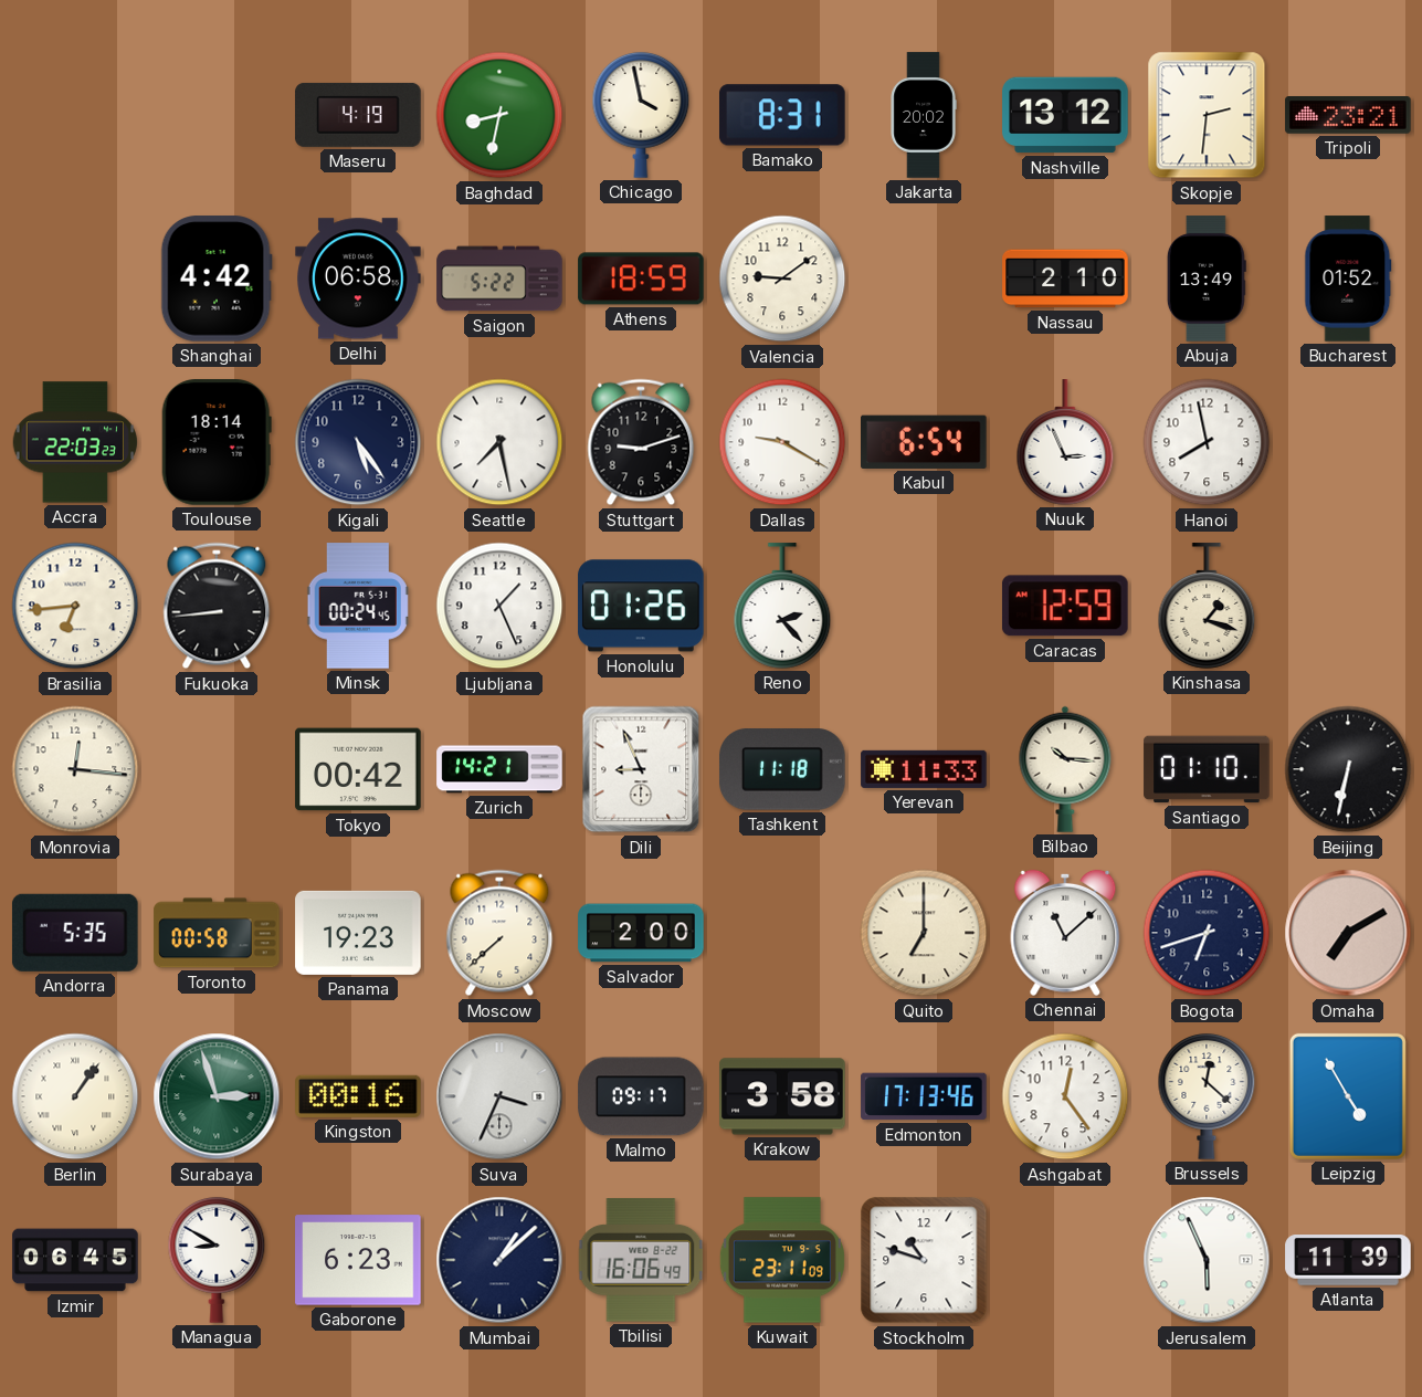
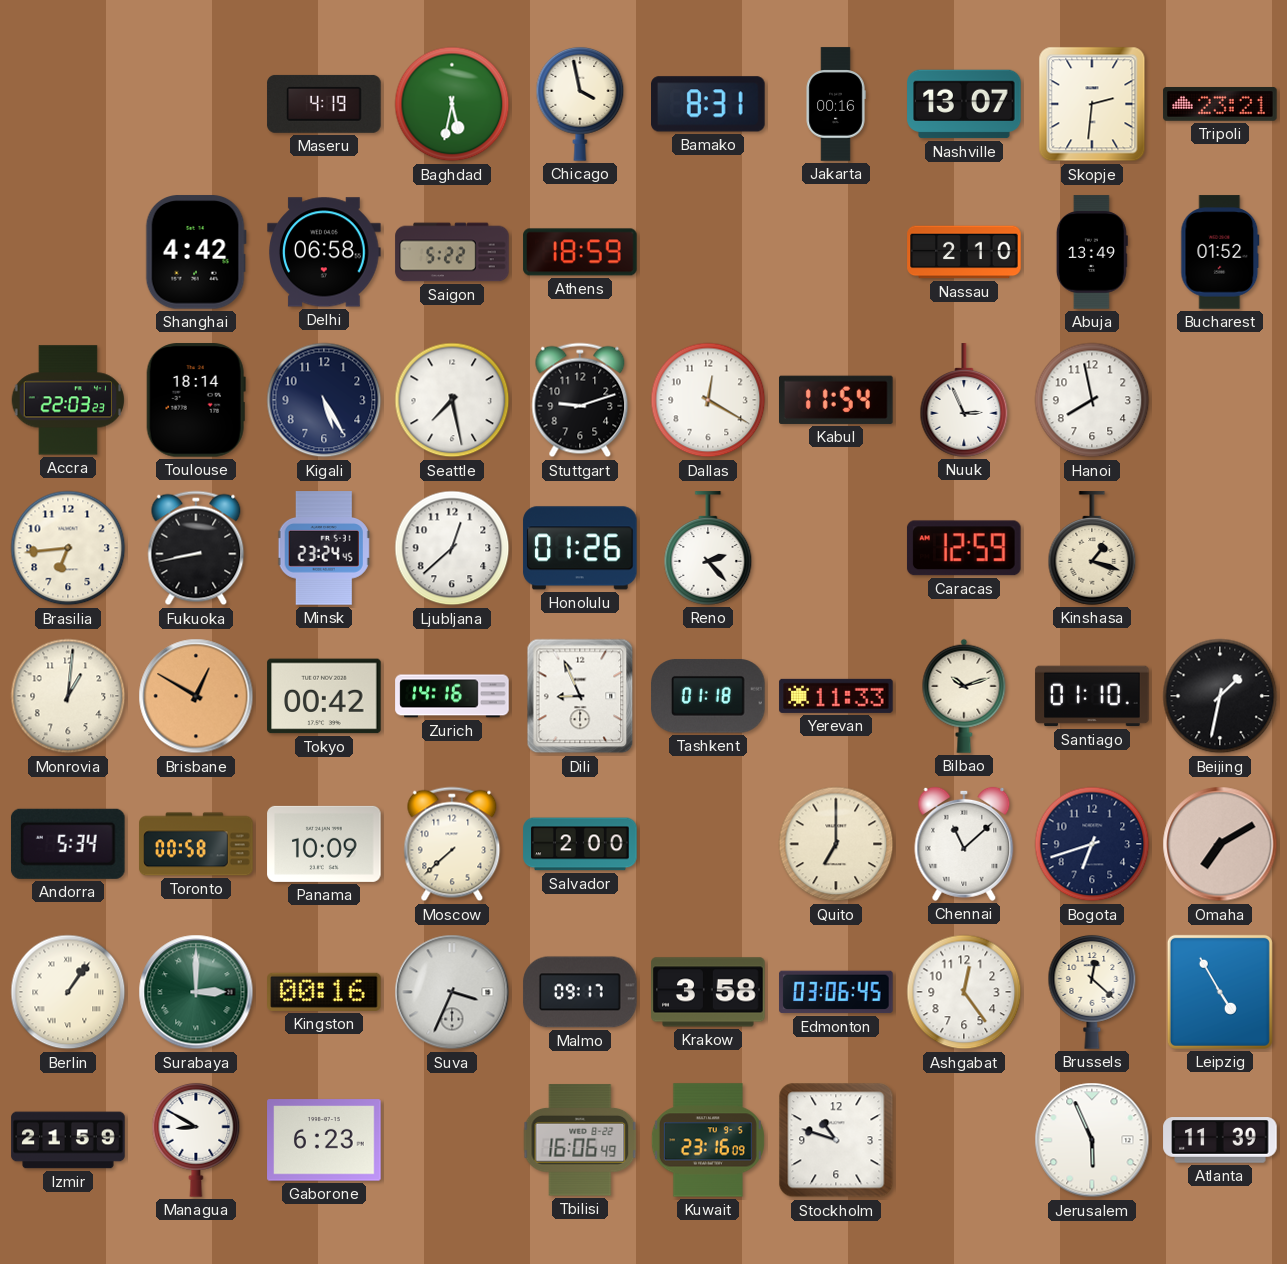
Baghdad: 8:32 -> 5:32
Jakarta: 20:02 -> 00:16
Nashville: 13:12 -> 13:07
Valencia: 9:09 -> none
Kigali: 5:24 -> 5:25
Dallas: 9:20 -> 12:20
Kabul: 6:54 -> 11:54
Fukuoka: 8:44 -> 8:43
Minsk: 00:24 -> 23:24
Ljubljana: 1:26 -> 12:38
Monrovia: 12:16 -> 1:01
Brisbane: none -> 12:50
Zurich: 14:21 -> 14:16
Tashkent: 11:18 -> 01:18
Bilbao: 10:16 -> 10:12
Beijing: 6:32 -> 1:32
Andorra: 5:35 -> 5:34
Panama: 19:23 -> 10:09
Surabaya: 2:57 -> 3:00
Edmonton: 17:13 -> 03:06
Izmir: 06:45 -> 21:59
Mumbai: 1:08 -> none
Kuwait: 23:11 -> 23:16
